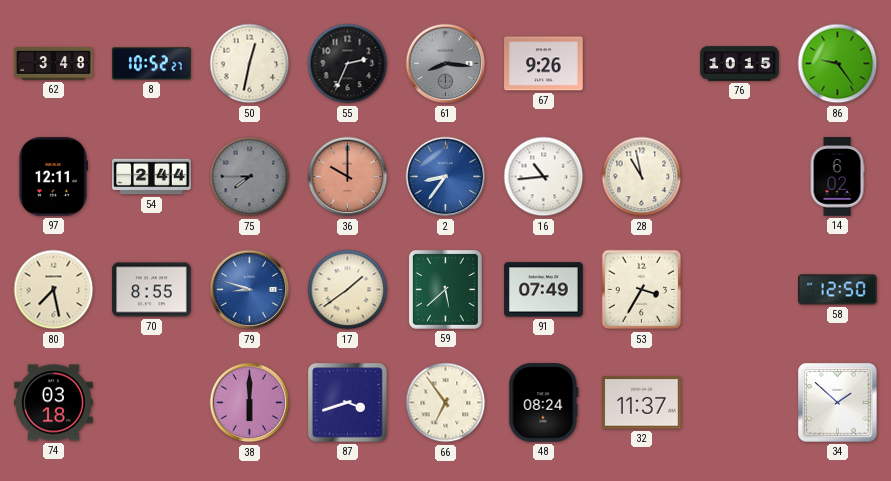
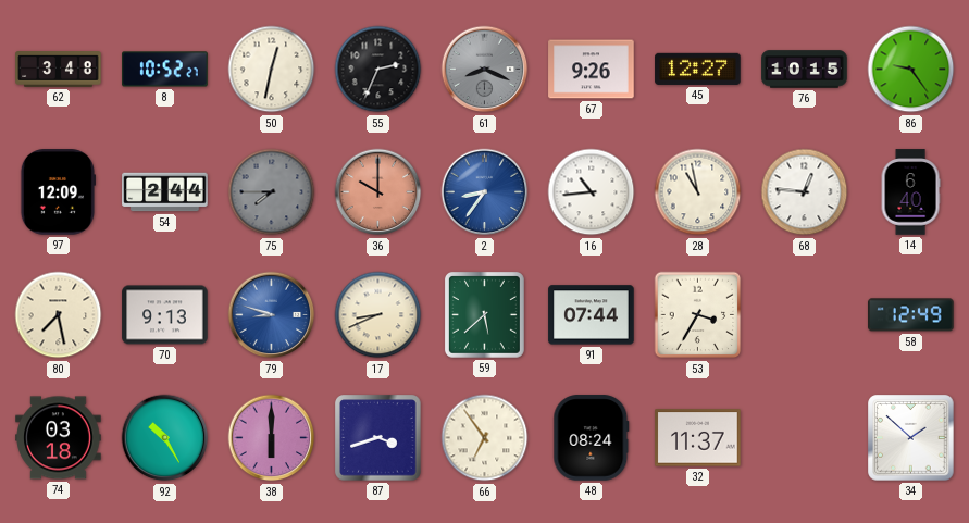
61: 8:16 -> 8:19
45: none -> 12:27
97: 12:11 -> 12:09
68: none -> 12:46
14: 6:02 -> 6:40
70: 8:55 -> 9:13
17: 1:39 -> 8:41
91: 07:49 -> 07:44
58: 12:50 -> 12:49
92: none -> 10:25
